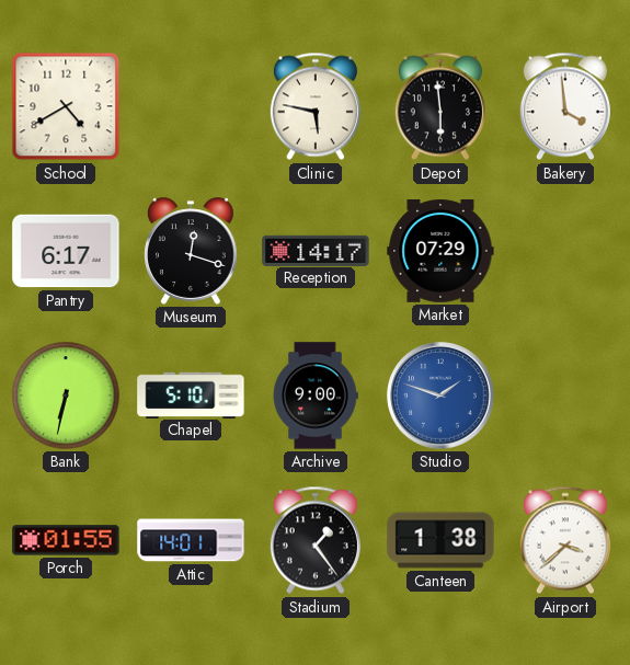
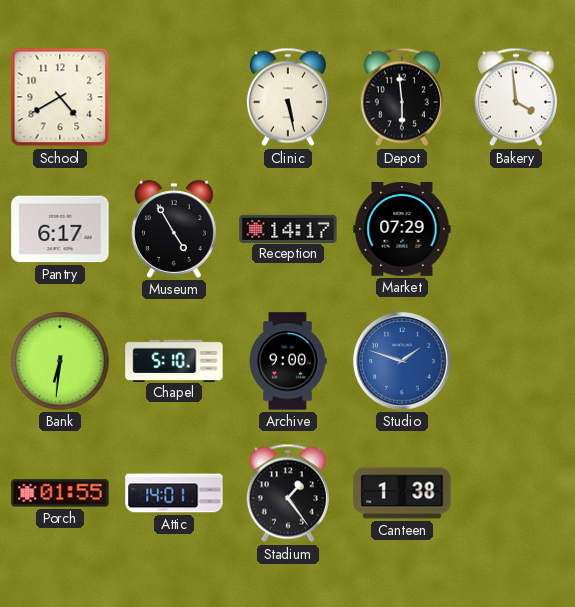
Clinic: 5:47 -> 5:28
Museum: 12:18 -> 4:55
Bank: 6:32 -> 6:31
Airport: 3:38 -> none
